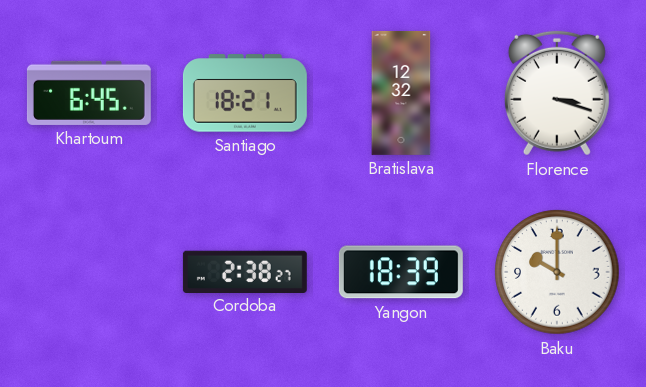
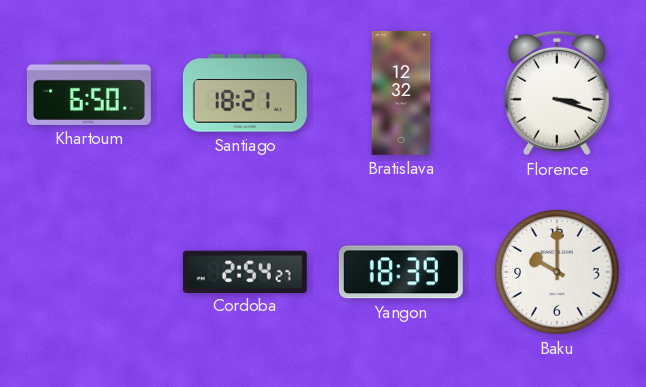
Khartoum: 6:45 -> 6:50
Cordoba: 2:38 -> 2:54
